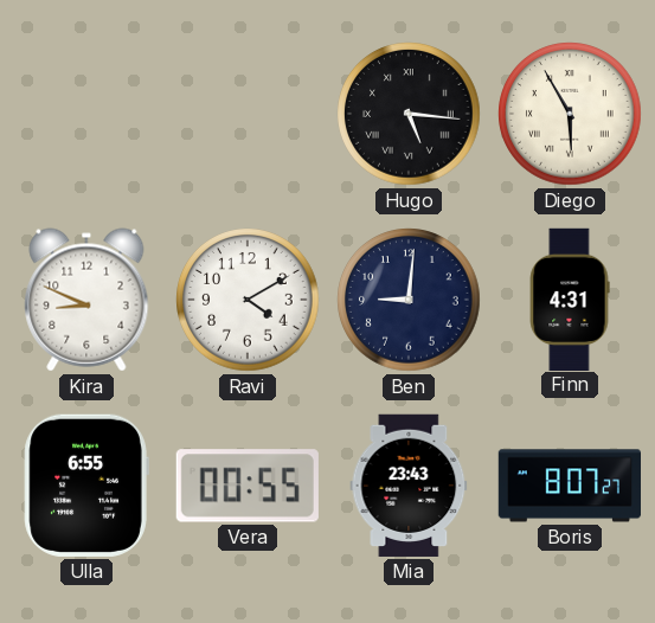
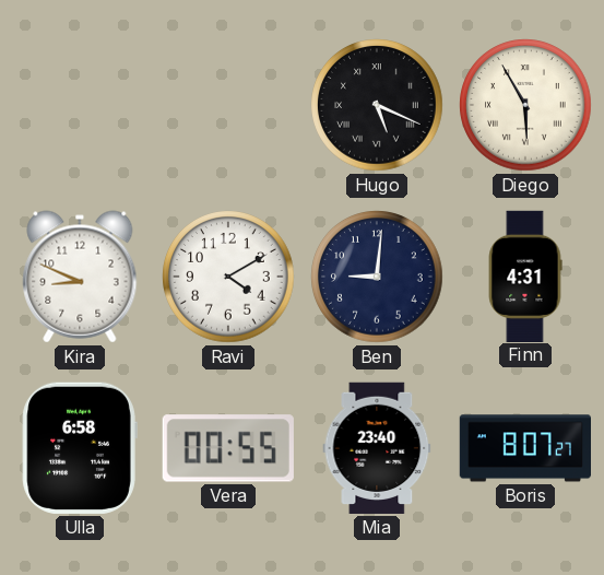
Hugo: 5:16 -> 5:19
Ulla: 6:55 -> 6:58
Mia: 23:43 -> 23:40
